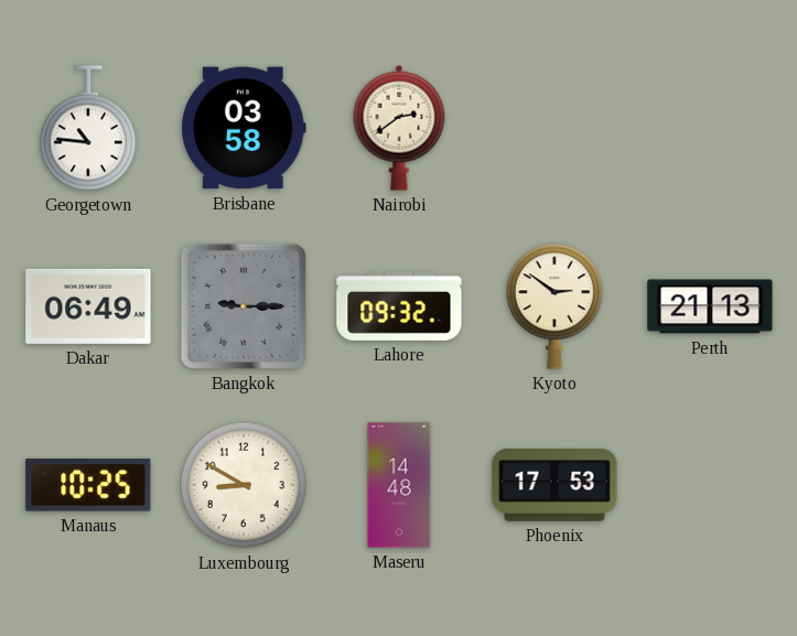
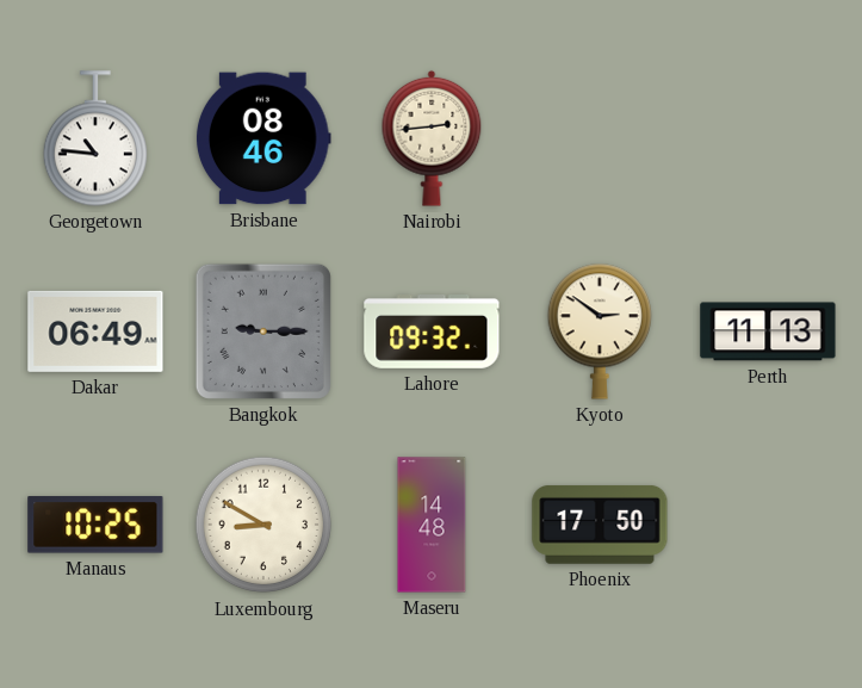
Brisbane: 03:58 -> 08:46
Nairobi: 2:39 -> 2:44
Perth: 21:13 -> 11:13
Phoenix: 17:53 -> 17:50
